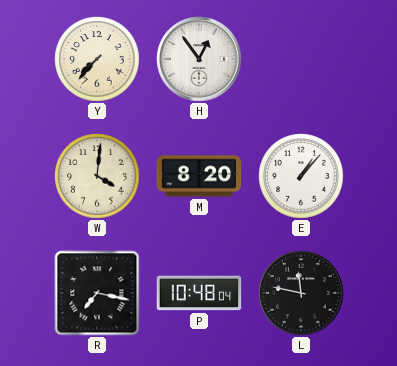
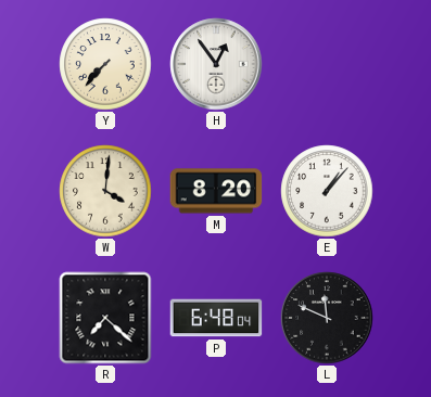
R: 7:17 -> 7:22
P: 10:48 -> 6:48
L: 11:47 -> 11:49
